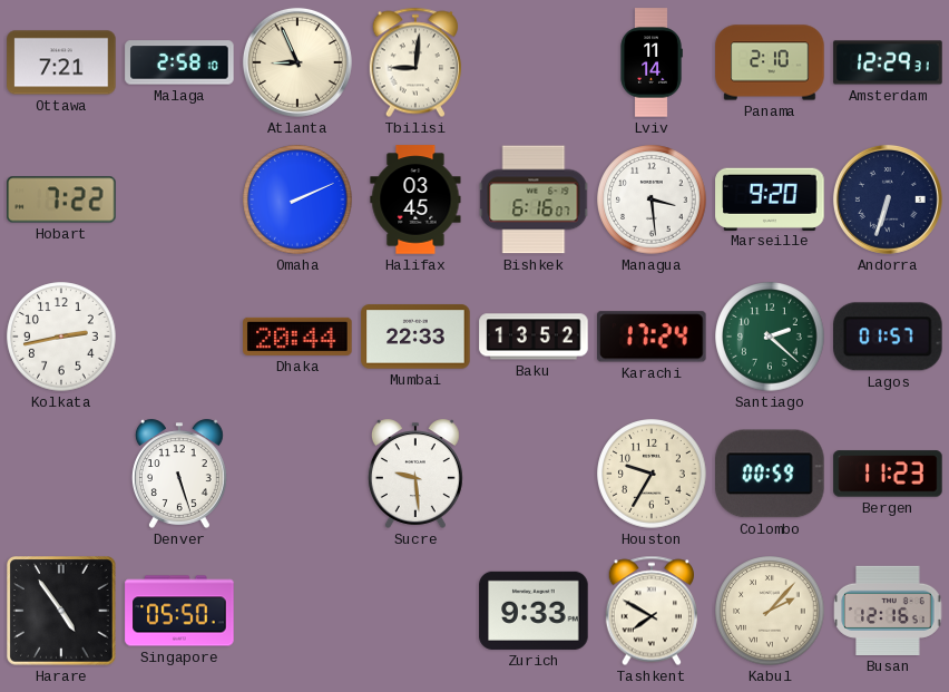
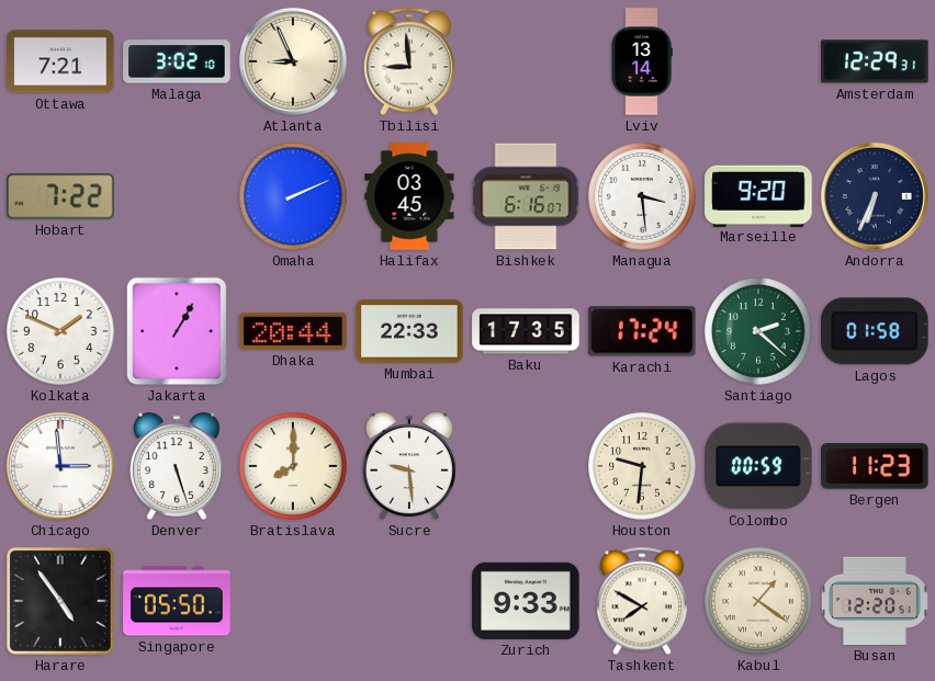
Malaga: 2:58 -> 3:02
Tbilisi: 9:01 -> 8:59
Lviv: 11:14 -> 13:14
Panama: 2:10 -> none
Andorra: 6:33 -> 6:34
Kolkata: 2:43 -> 1:49
Jakarta: none -> 1:05
Baku: 13:52 -> 17:35
Lagos: 01:57 -> 01:58
Chicago: none -> 2:59
Bratislava: none -> 8:00
Houston: 9:35 -> 9:31
Kabul: 2:07 -> 1:21
Busan: 12:16 -> 12:20
